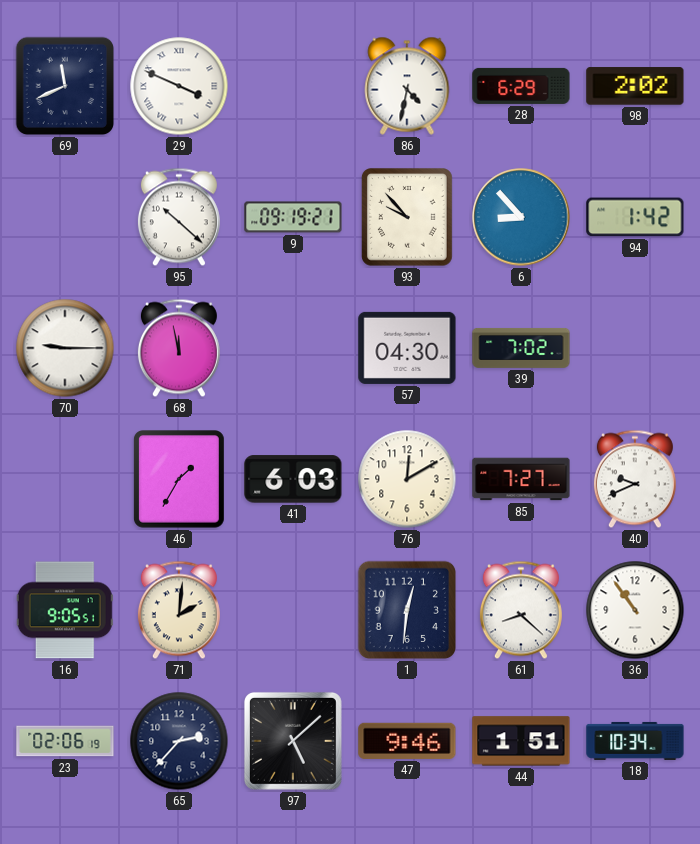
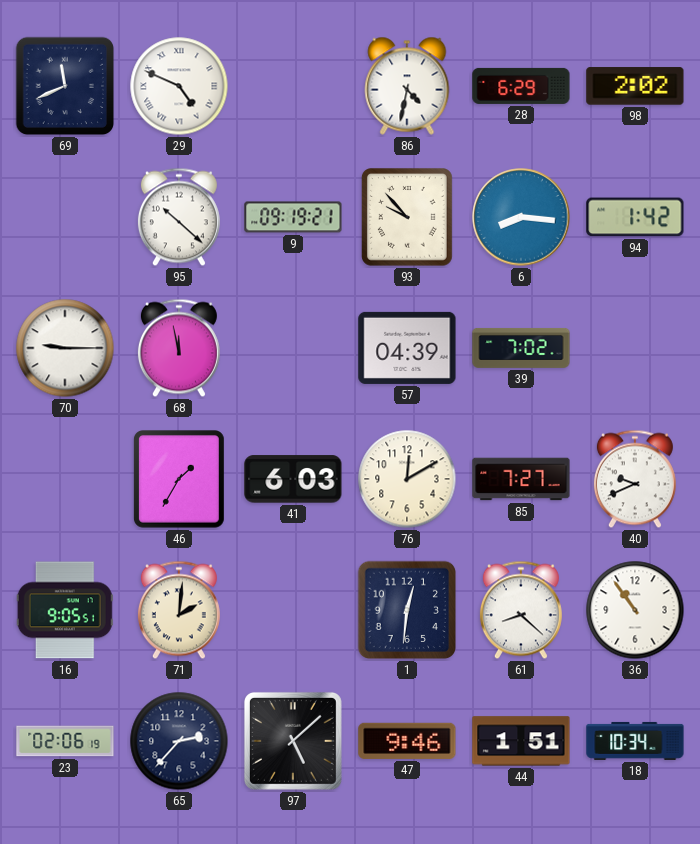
29: 3:49 -> 4:49
6: 8:53 -> 8:16
57: 04:30 -> 04:39
